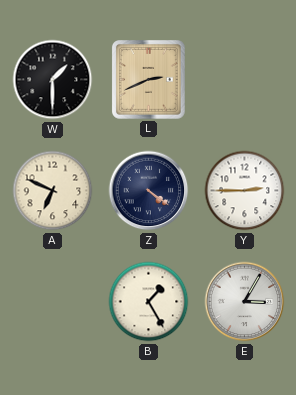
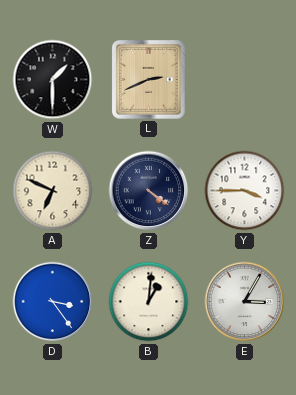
Y: 2:45 -> 3:45
D: none -> 3:24
B: 1:25 -> 1:01
